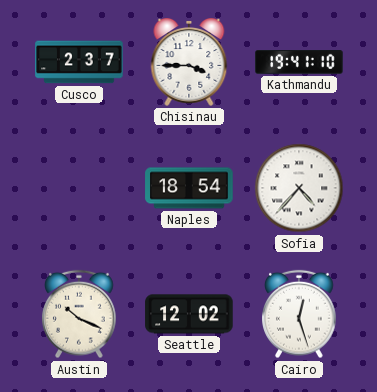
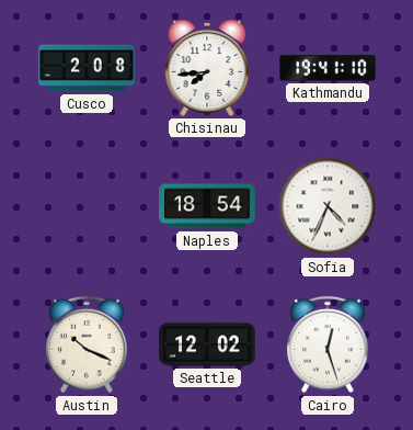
Cusco: 2:37 -> 2:08
Chisinau: 3:45 -> 7:44
Sofia: 4:37 -> 4:34
